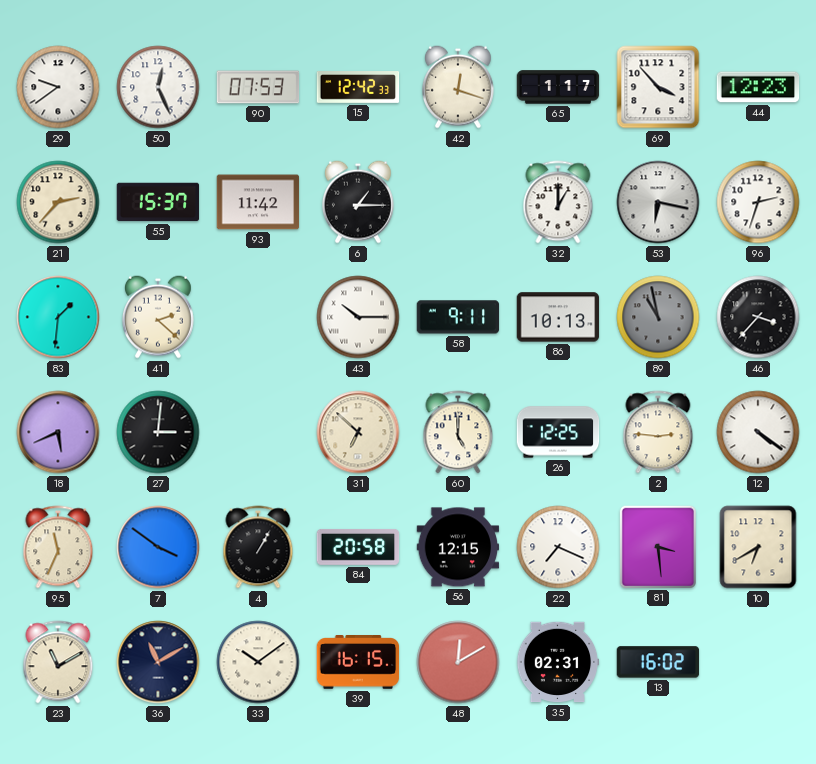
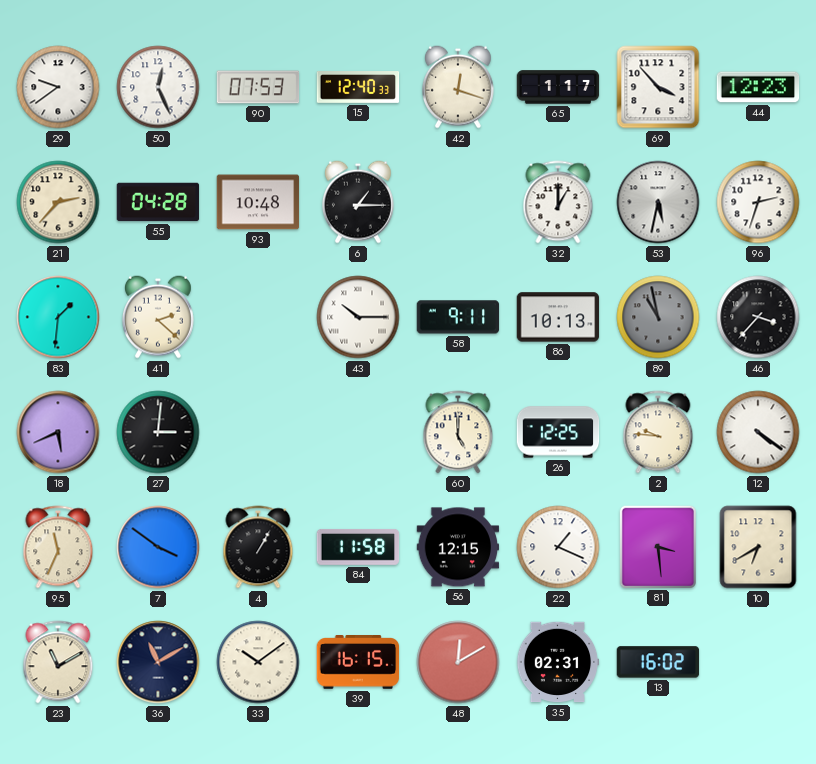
15: 12:42 -> 12:40
55: 15:37 -> 04:28
93: 11:42 -> 10:48
53: 6:17 -> 5:32
31: 6:52 -> none
2: 2:46 -> 9:46
84: 20:58 -> 11:58
22: 7:19 -> 1:19
